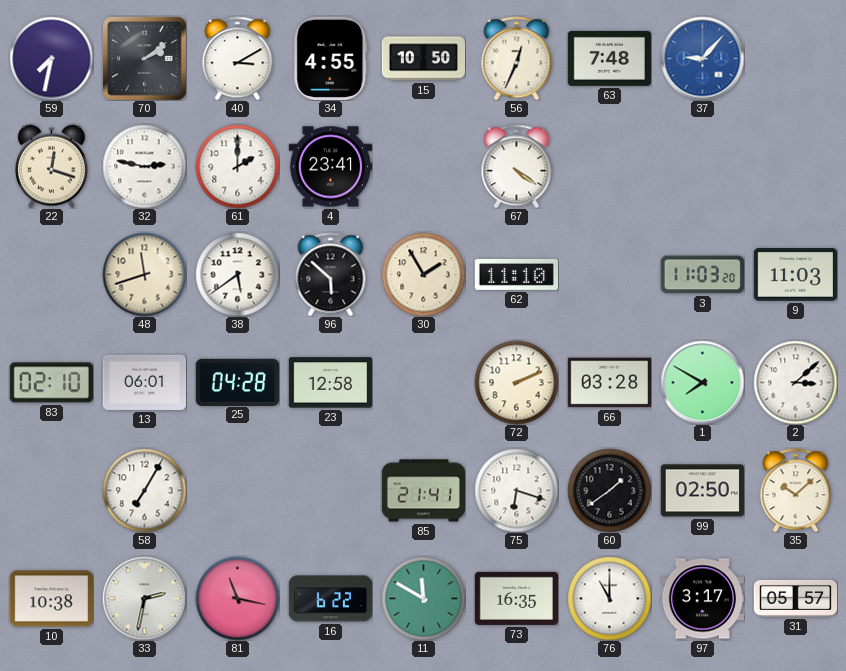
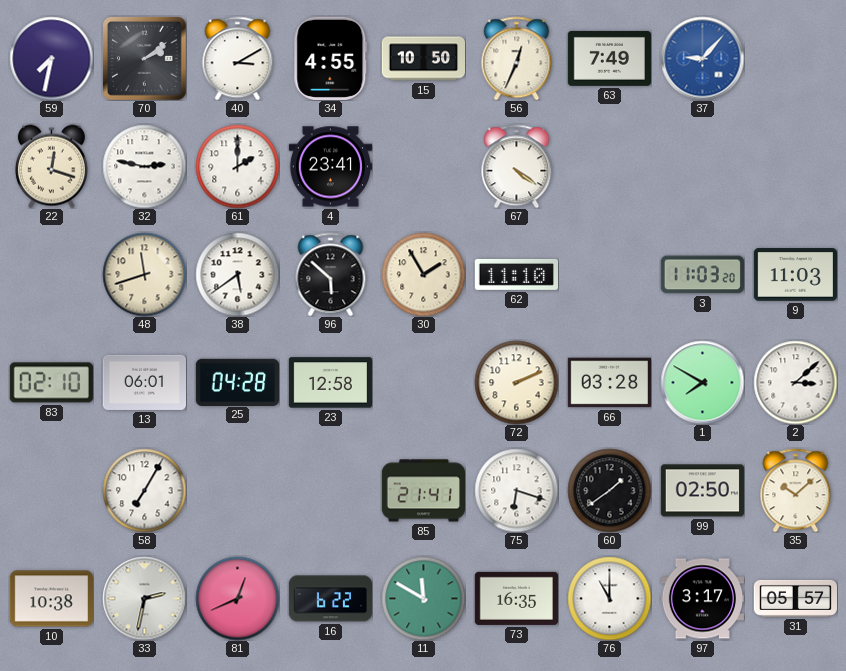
63: 7:48 -> 7:49
81: 11:17 -> 12:41
